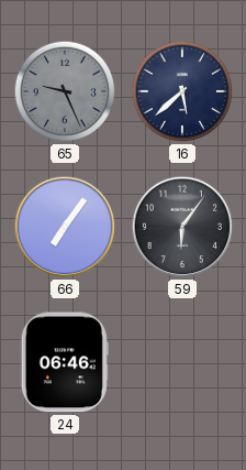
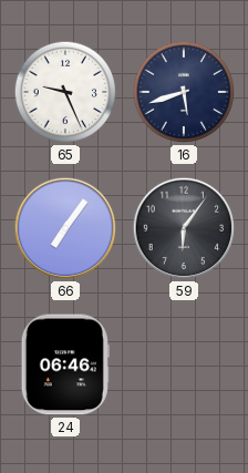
65 dial: grey -> white
16: 5:38 -> 5:42
